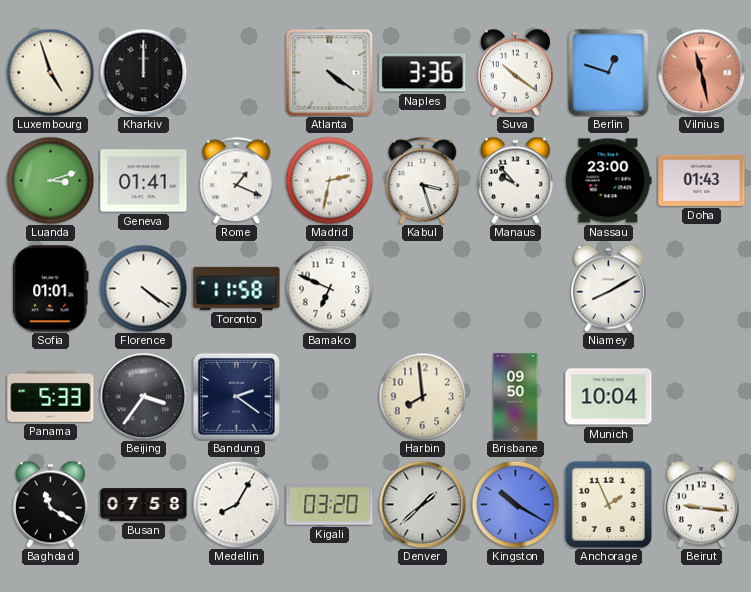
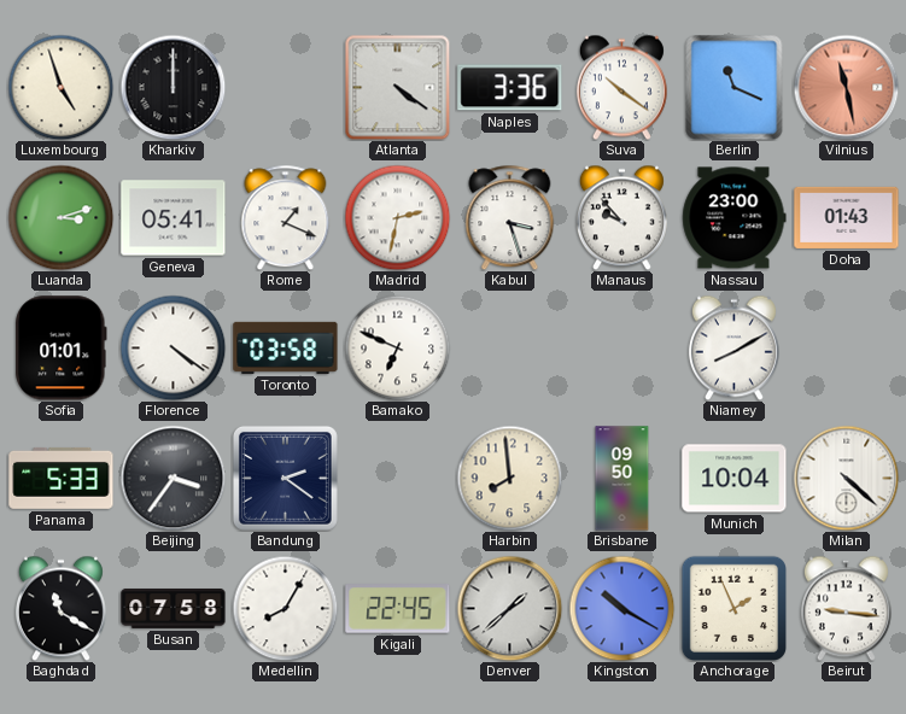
Berlin: 12:48 -> 11:19
Geneva: 01:41 -> 05:41
Toronto: 11:58 -> 03:58
Milan: none -> 4:22
Kigali: 03:20 -> 22:45
